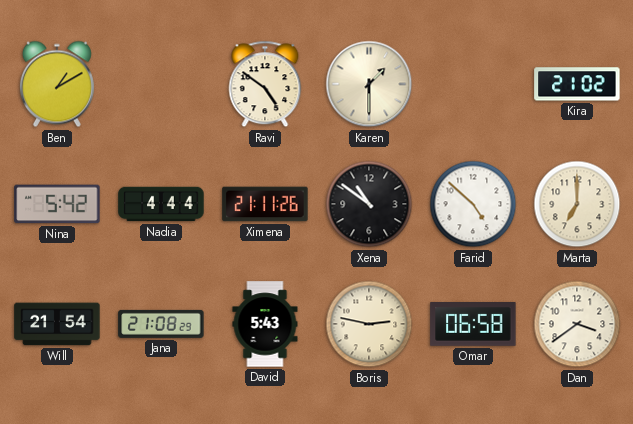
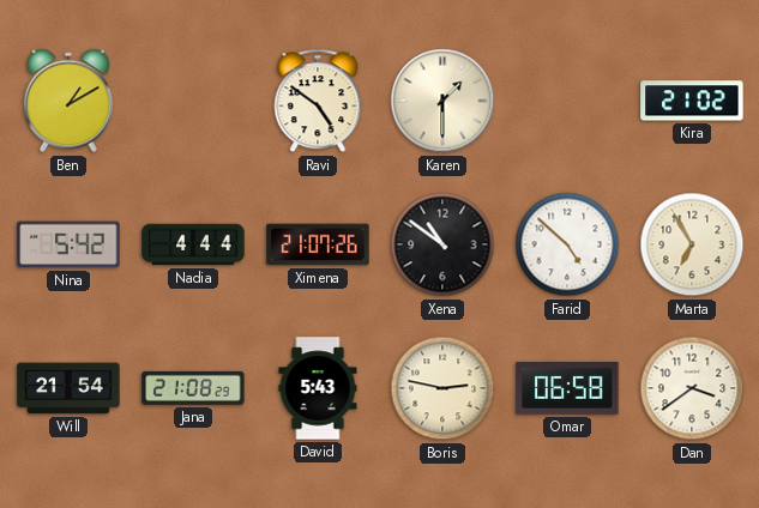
Ximena: 21:11 -> 21:07
Marta: 7:00 -> 6:55
